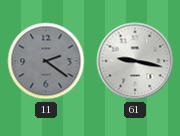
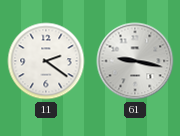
11 dial: grey -> white
